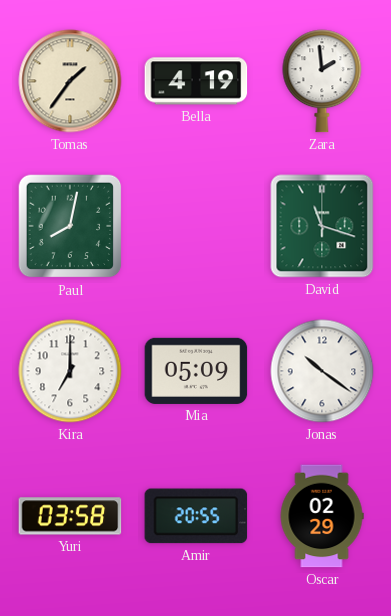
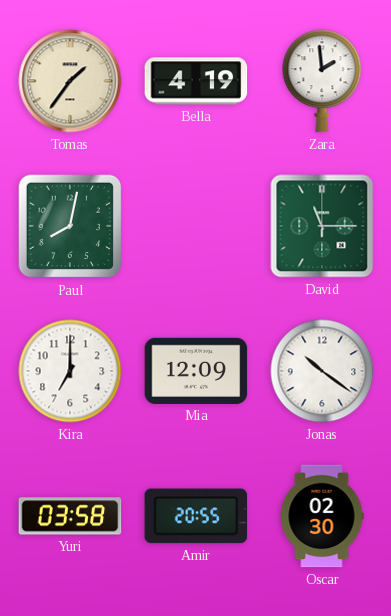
David: 11:18 -> 11:15
Mia: 05:09 -> 12:09
Oscar: 02:29 -> 02:30
